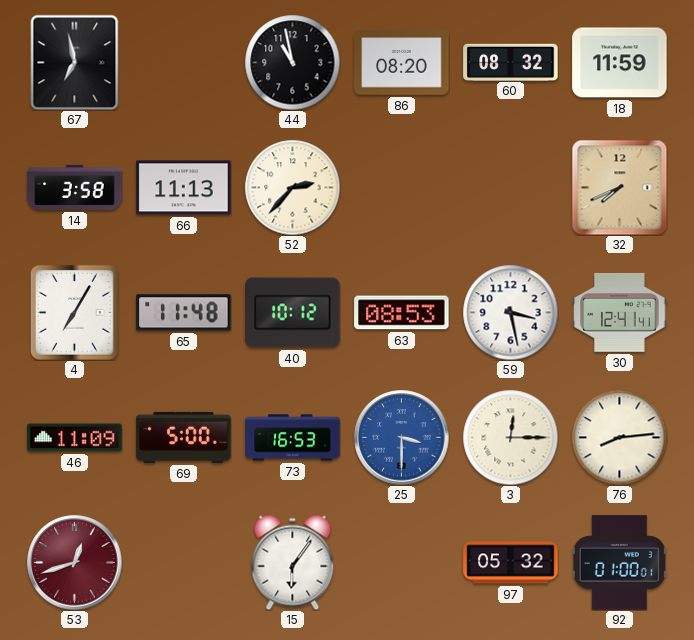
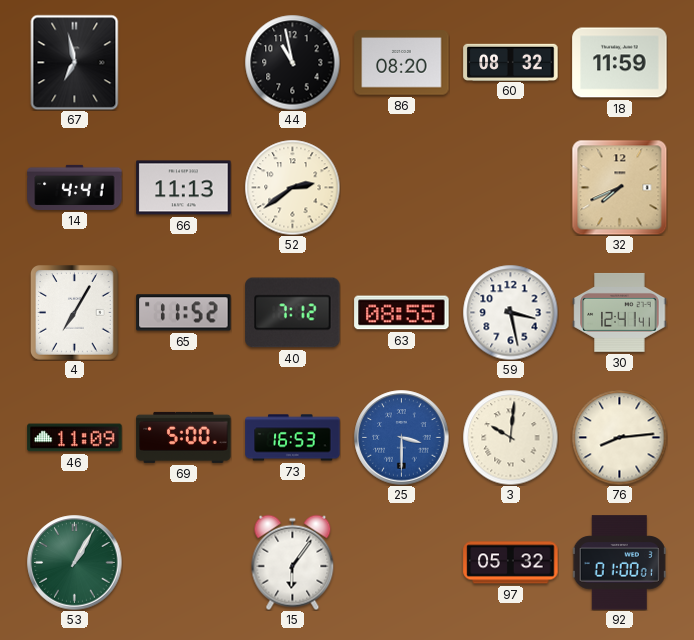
14: 3:58 -> 4:41
52: 2:37 -> 2:39
65: 11:48 -> 11:52
40: 10:12 -> 7:12
63: 08:53 -> 08:55
3: 12:15 -> 10:01
53: 12:42 -> 1:05
53 dial: burgundy -> green
